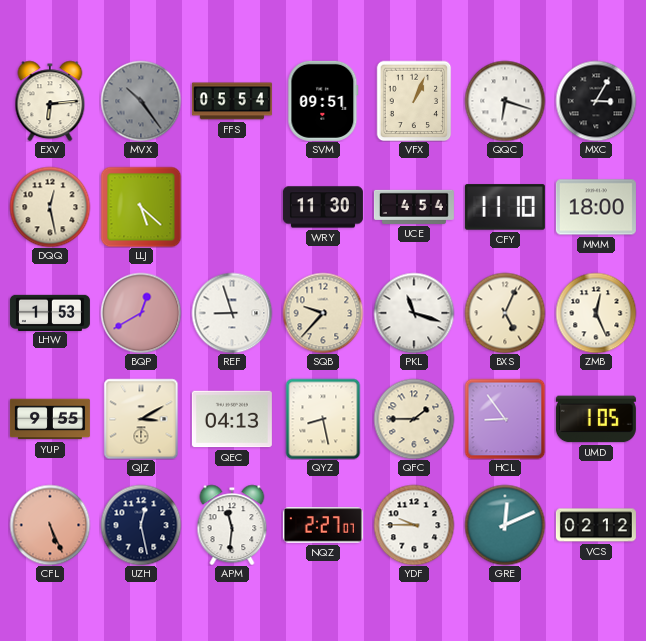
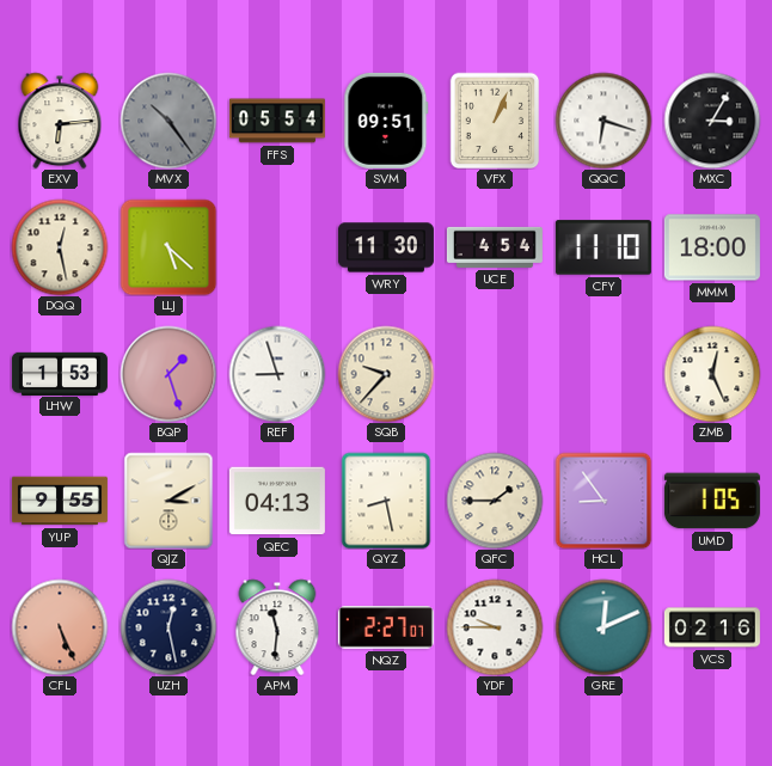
BQP: 12:40 -> 1:27
PKL: 11:18 -> none
BXS: 5:04 -> none
VCS: 02:12 -> 02:16
